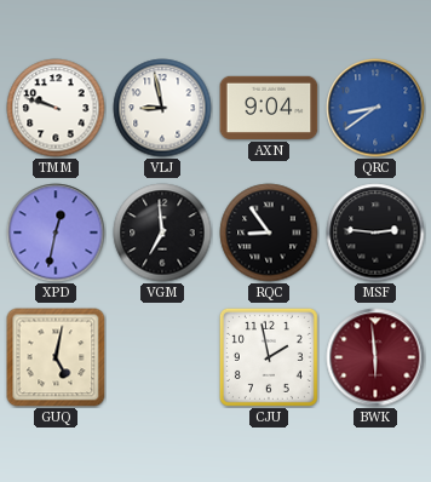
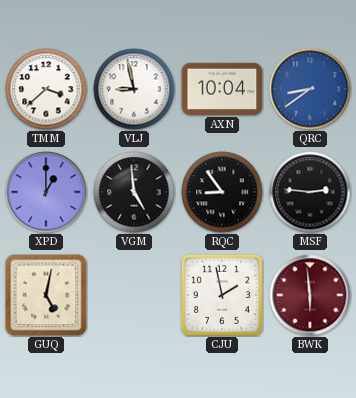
TMM: 9:48 -> 3:38
AXN: 9:04 -> 10:04
XPD: 12:32 -> 1:00
VGM: 6:59 -> 4:59
